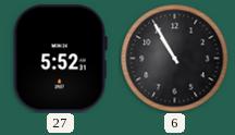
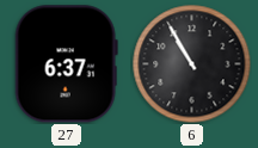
27: 5:52 -> 6:37
